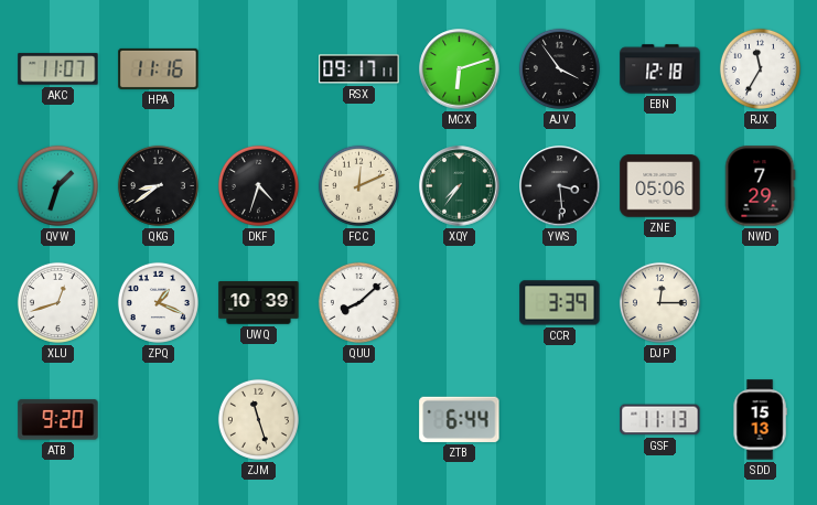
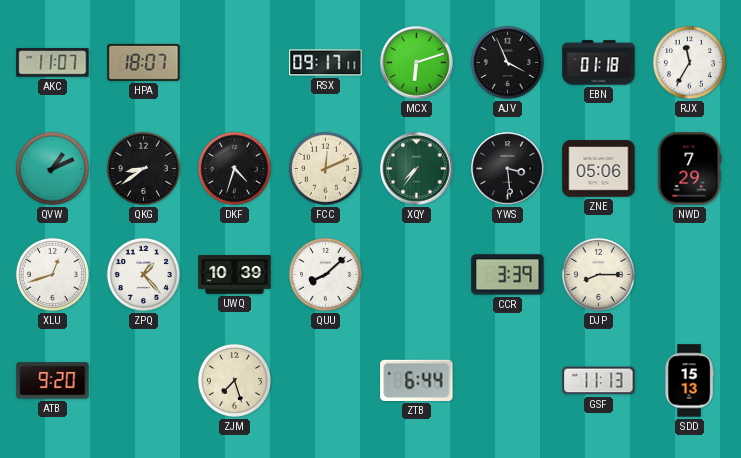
HPA: 11:16 -> 18:07
AJV: 3:54 -> 3:56
EBN: 12:18 -> 01:18
QVW: 1:33 -> 1:11
ZPQ: 1:19 -> 1:23
DJP: 12:15 -> 8:15
ZJM: 11:27 -> 7:27
